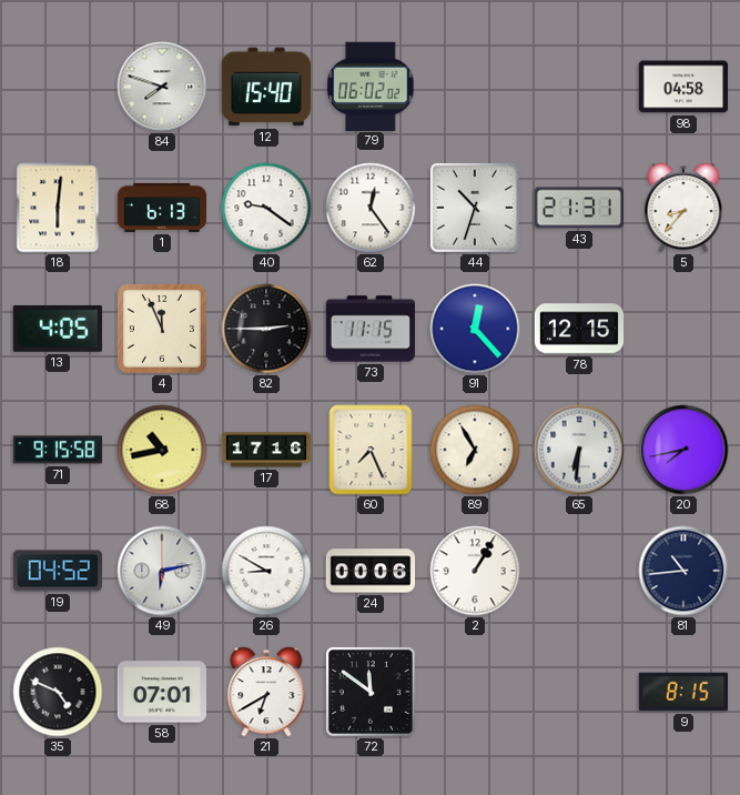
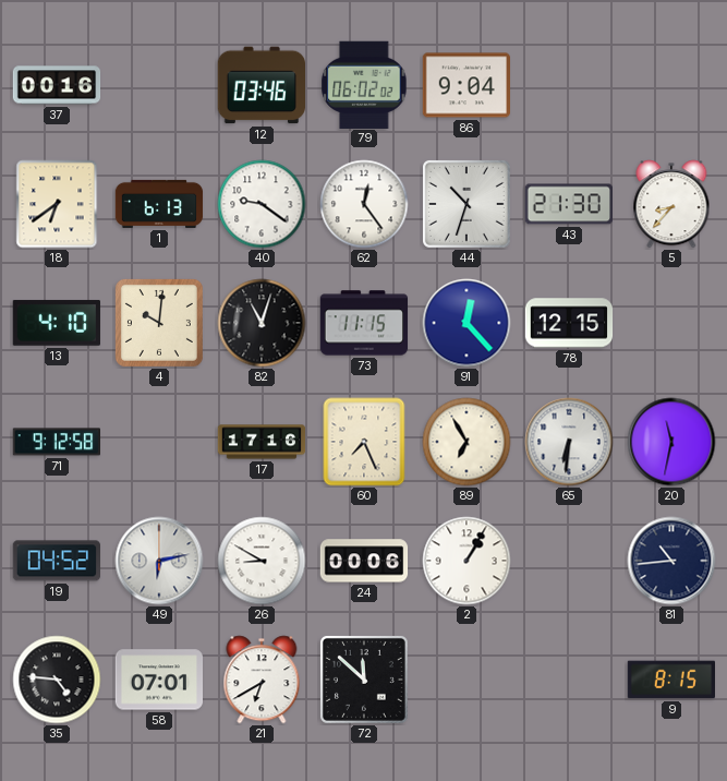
37: none -> 00:16
84: 7:48 -> none
12: 15:40 -> 03:46
86: none -> 9:04
98: 04:58 -> none
18: 6:01 -> 6:39
43: 21:31 -> 21:30
13: 4:05 -> 4:10
4: 11:56 -> 10:01
82: 2:45 -> 11:03
71: 9:15 -> 9:12
68: 10:43 -> none
20: 7:43 -> 11:32
35: 4:49 -> 4:46
72: 11:51 -> 11:52
